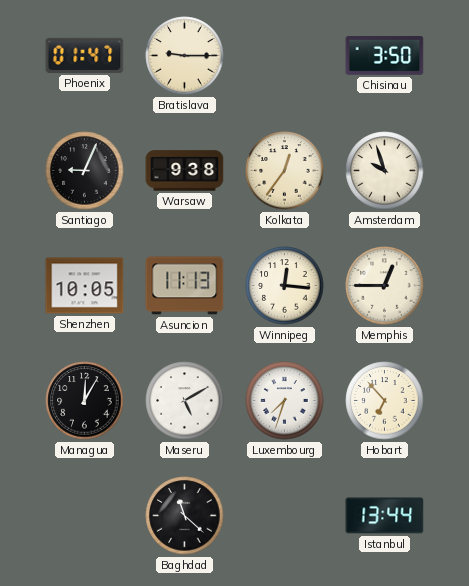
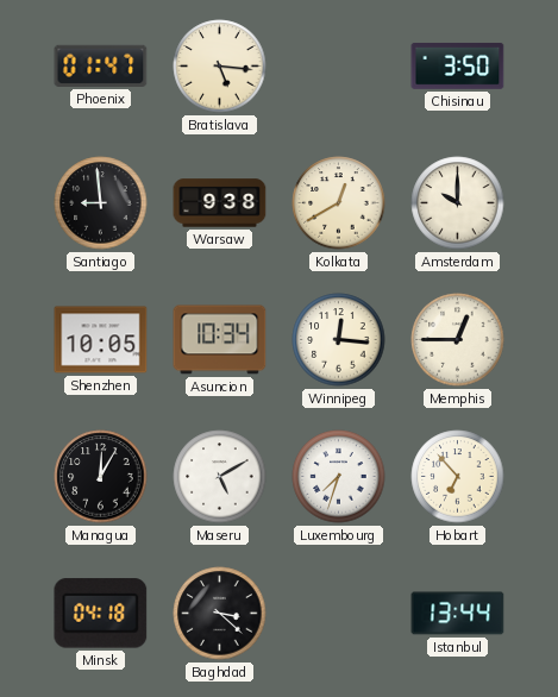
Bratislava: 9:15 -> 5:16
Santiago: 9:04 -> 8:59
Kolkata: 12:36 -> 12:40
Amsterdam: 9:57 -> 10:00
Asuncion: 11:13 -> 10:34
Minsk: none -> 04:18
Baghdad: 11:22 -> 3:22
